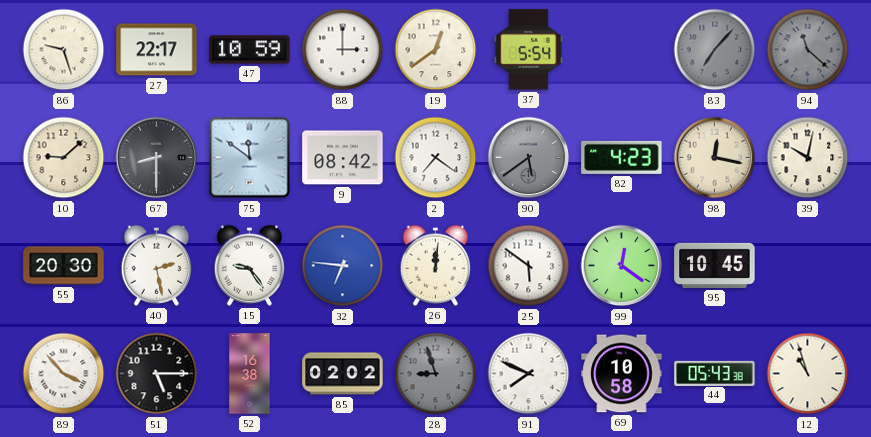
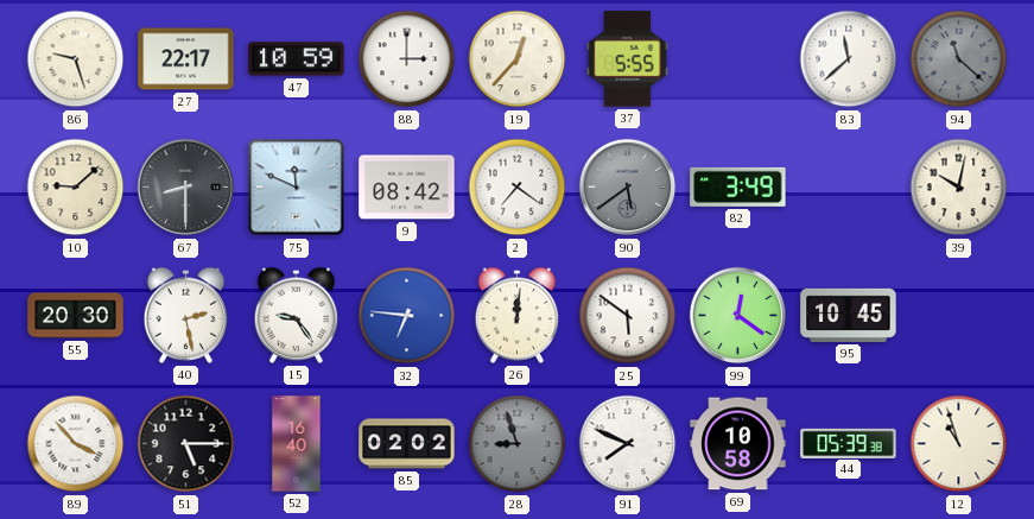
19: 12:39 -> 12:37
37: 5:54 -> 5:55
83: 7:07 -> 11:38
83 dial: grey -> white
75: 11:51 -> 11:49
82: 4:23 -> 3:49
98: 12:17 -> none
52: 16:38 -> 16:40
44: 05:43 -> 05:39
